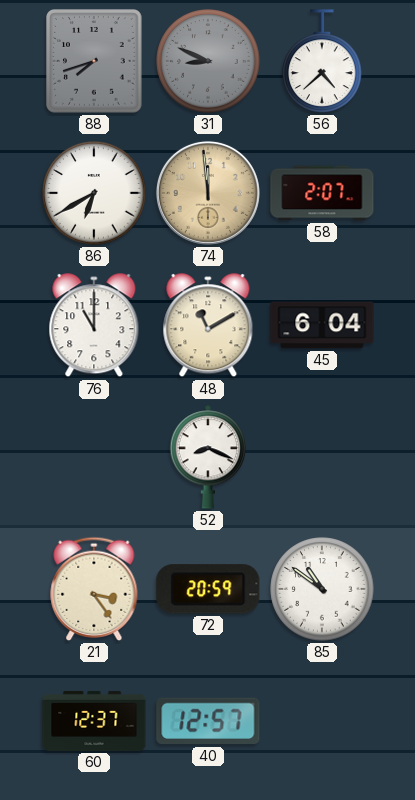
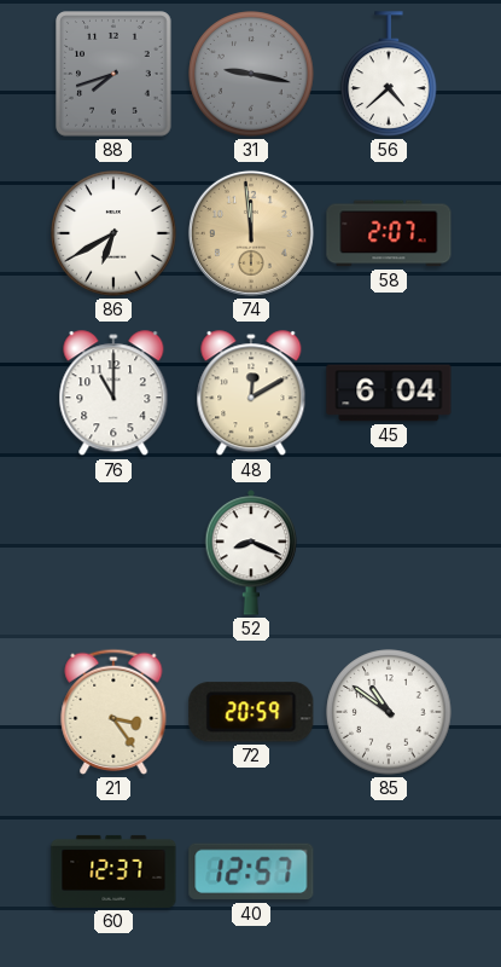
31: 8:49 -> 9:17
48: 11:10 -> 12:10
